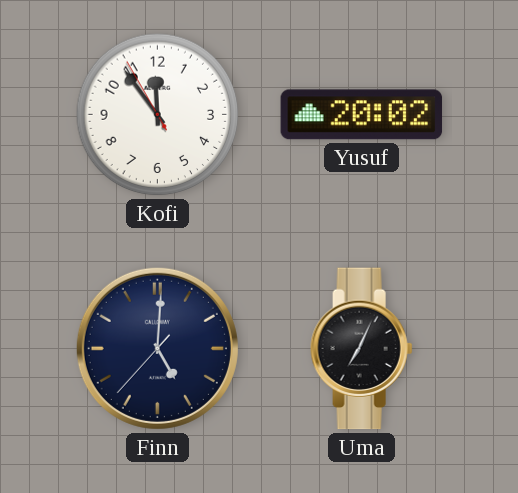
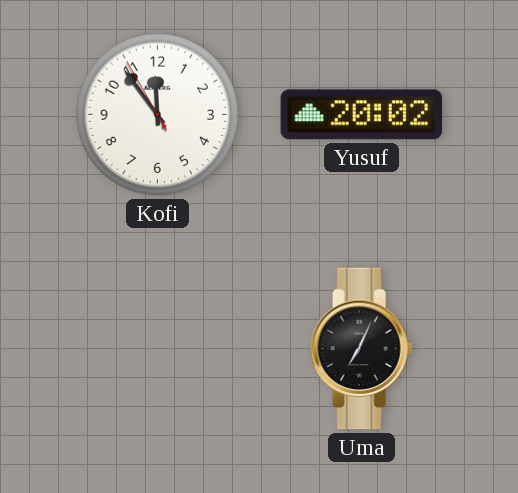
Finn: 5:00 -> none
